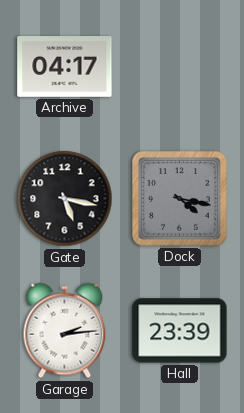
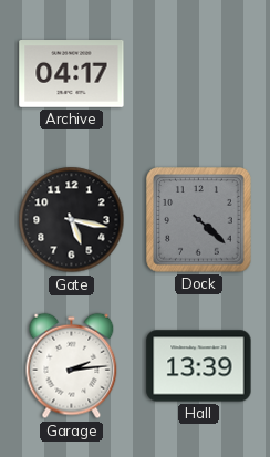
Dock: 4:17 -> 4:22
Hall: 23:39 -> 13:39
